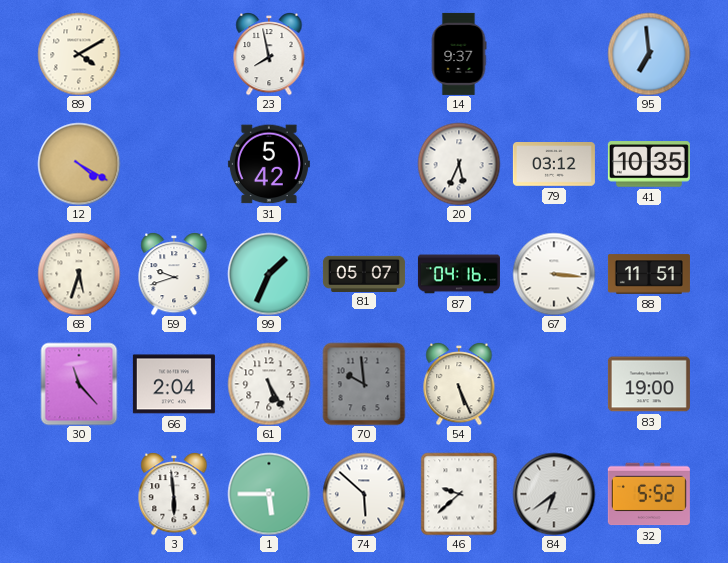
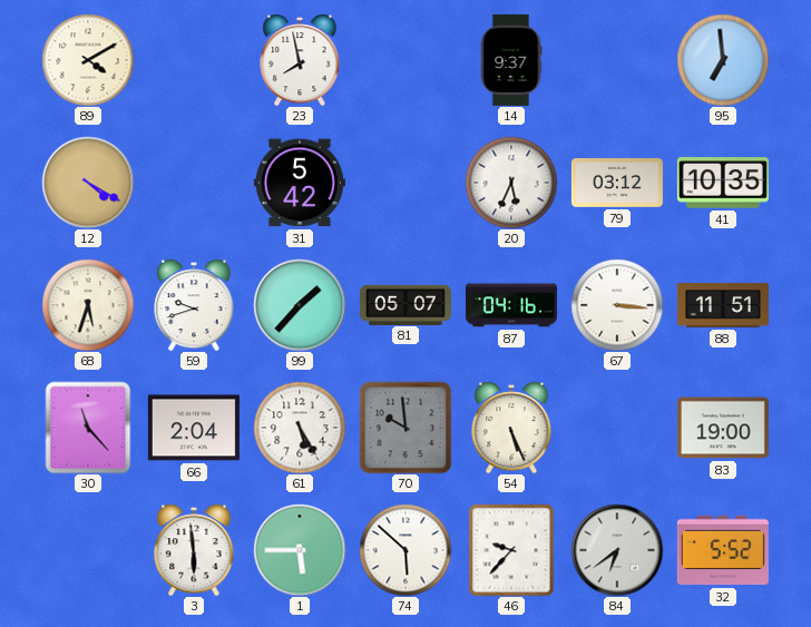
99: 1:34 -> 1:37
46: 9:38 -> 9:37
